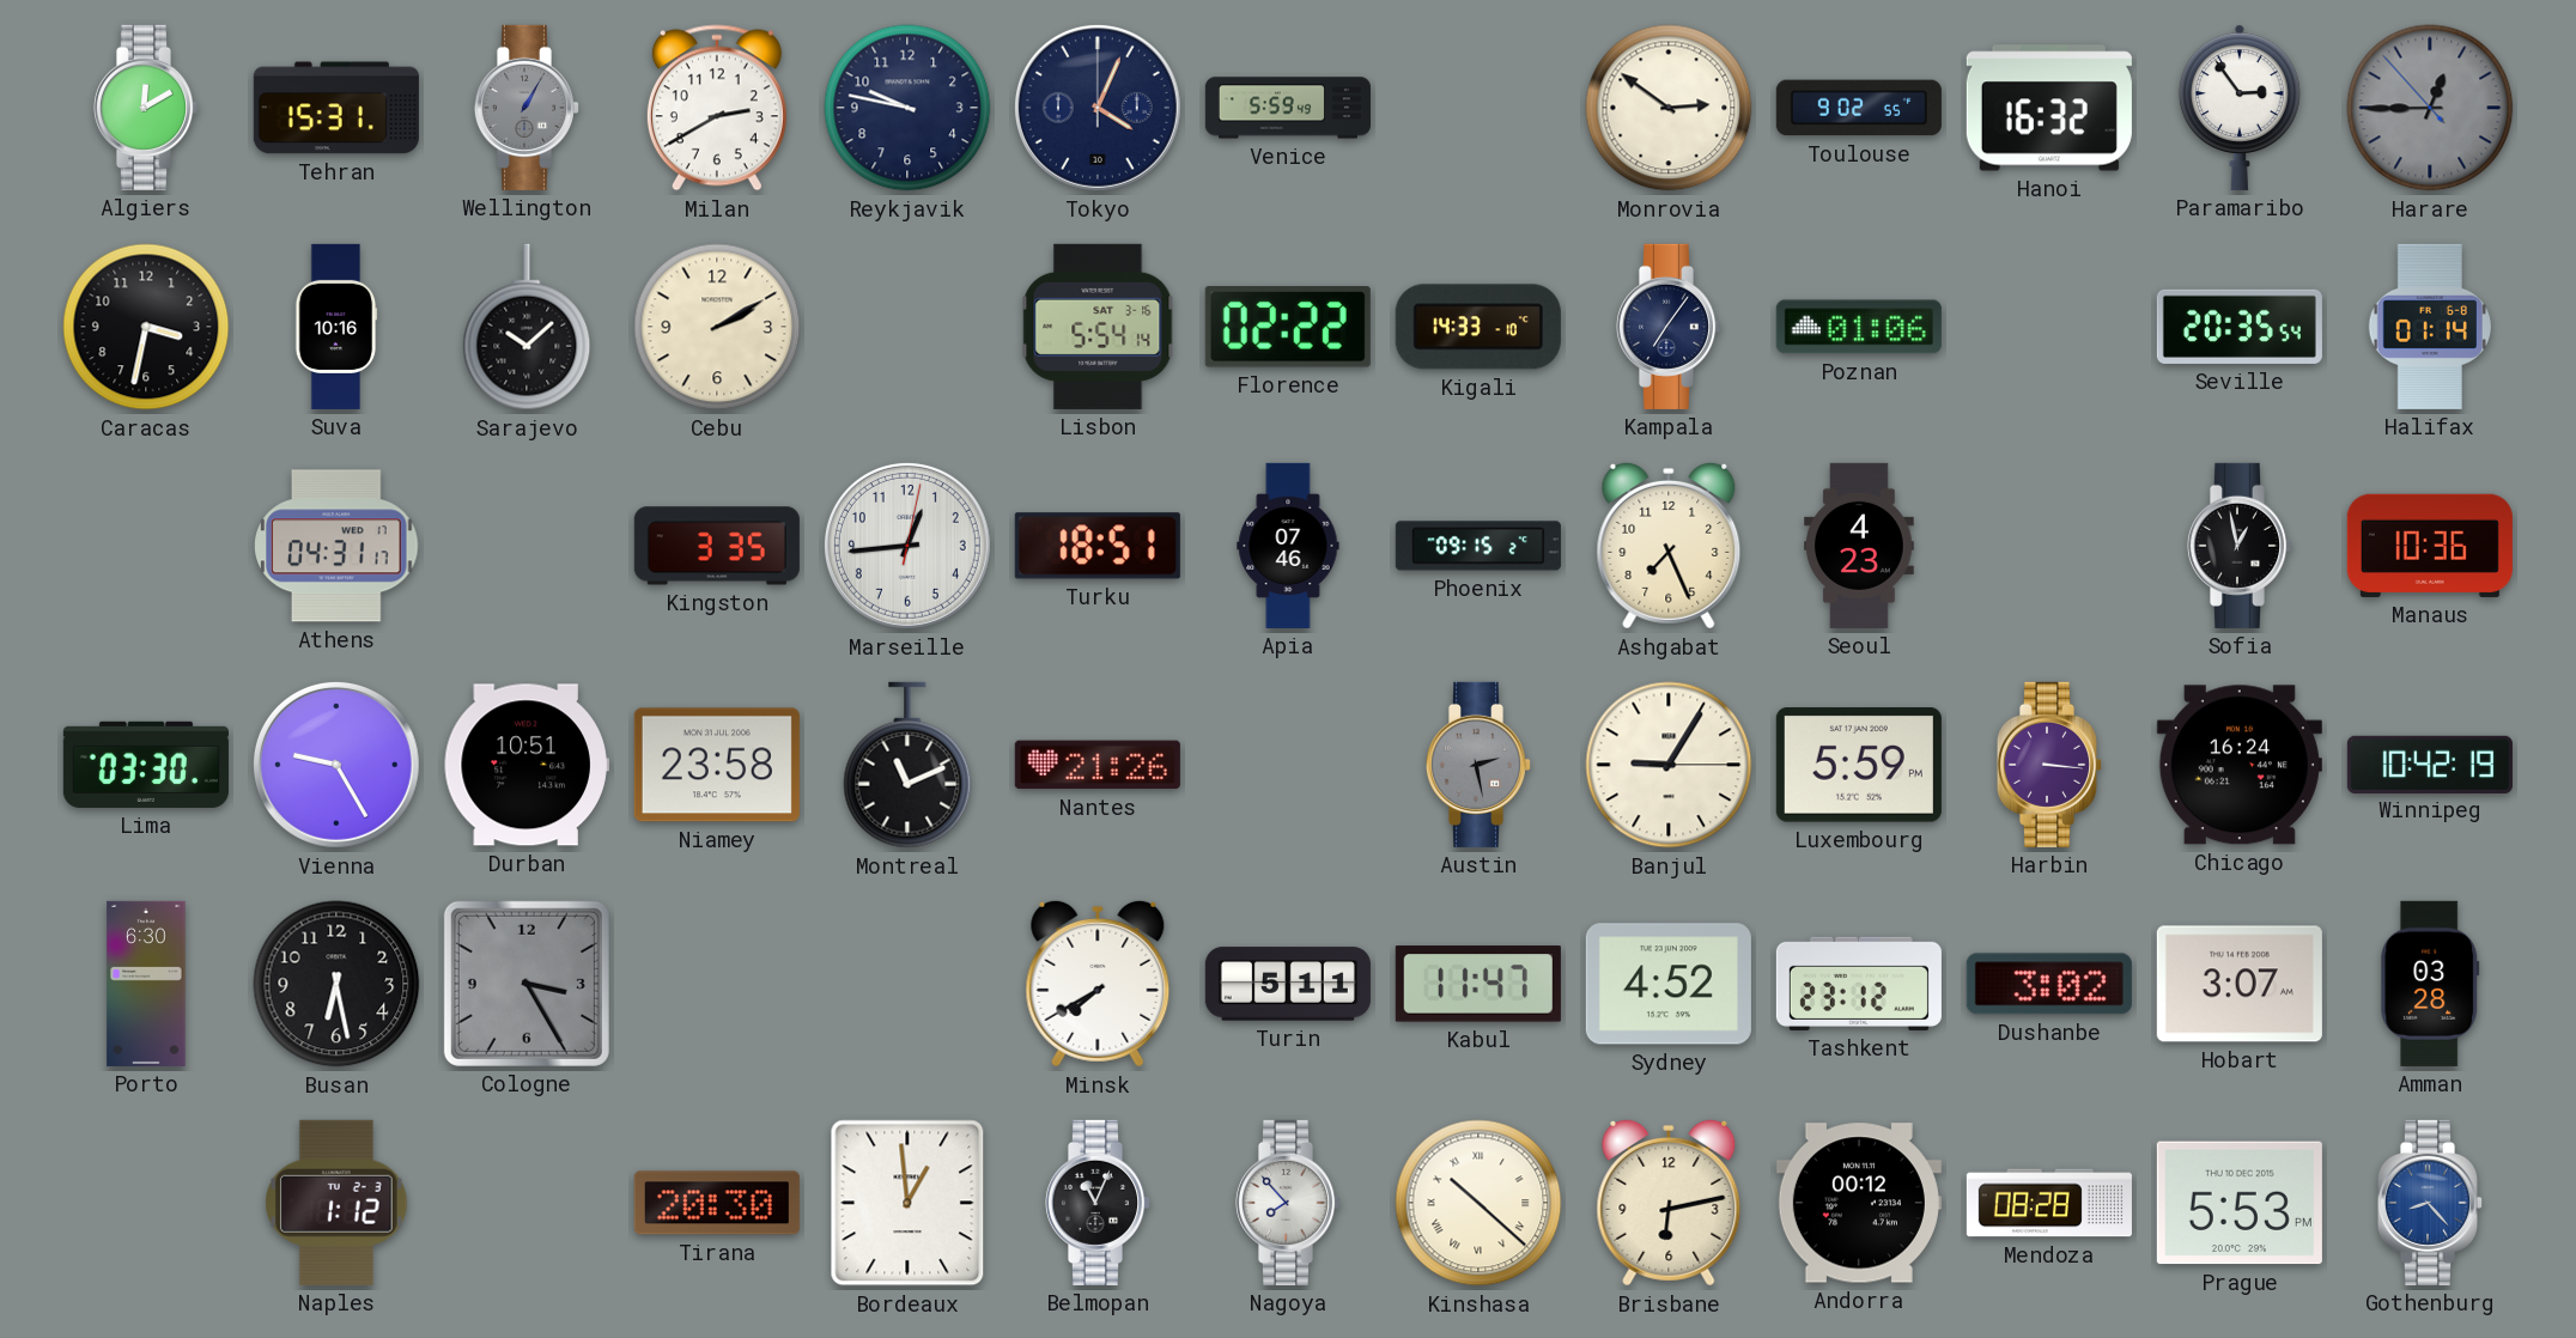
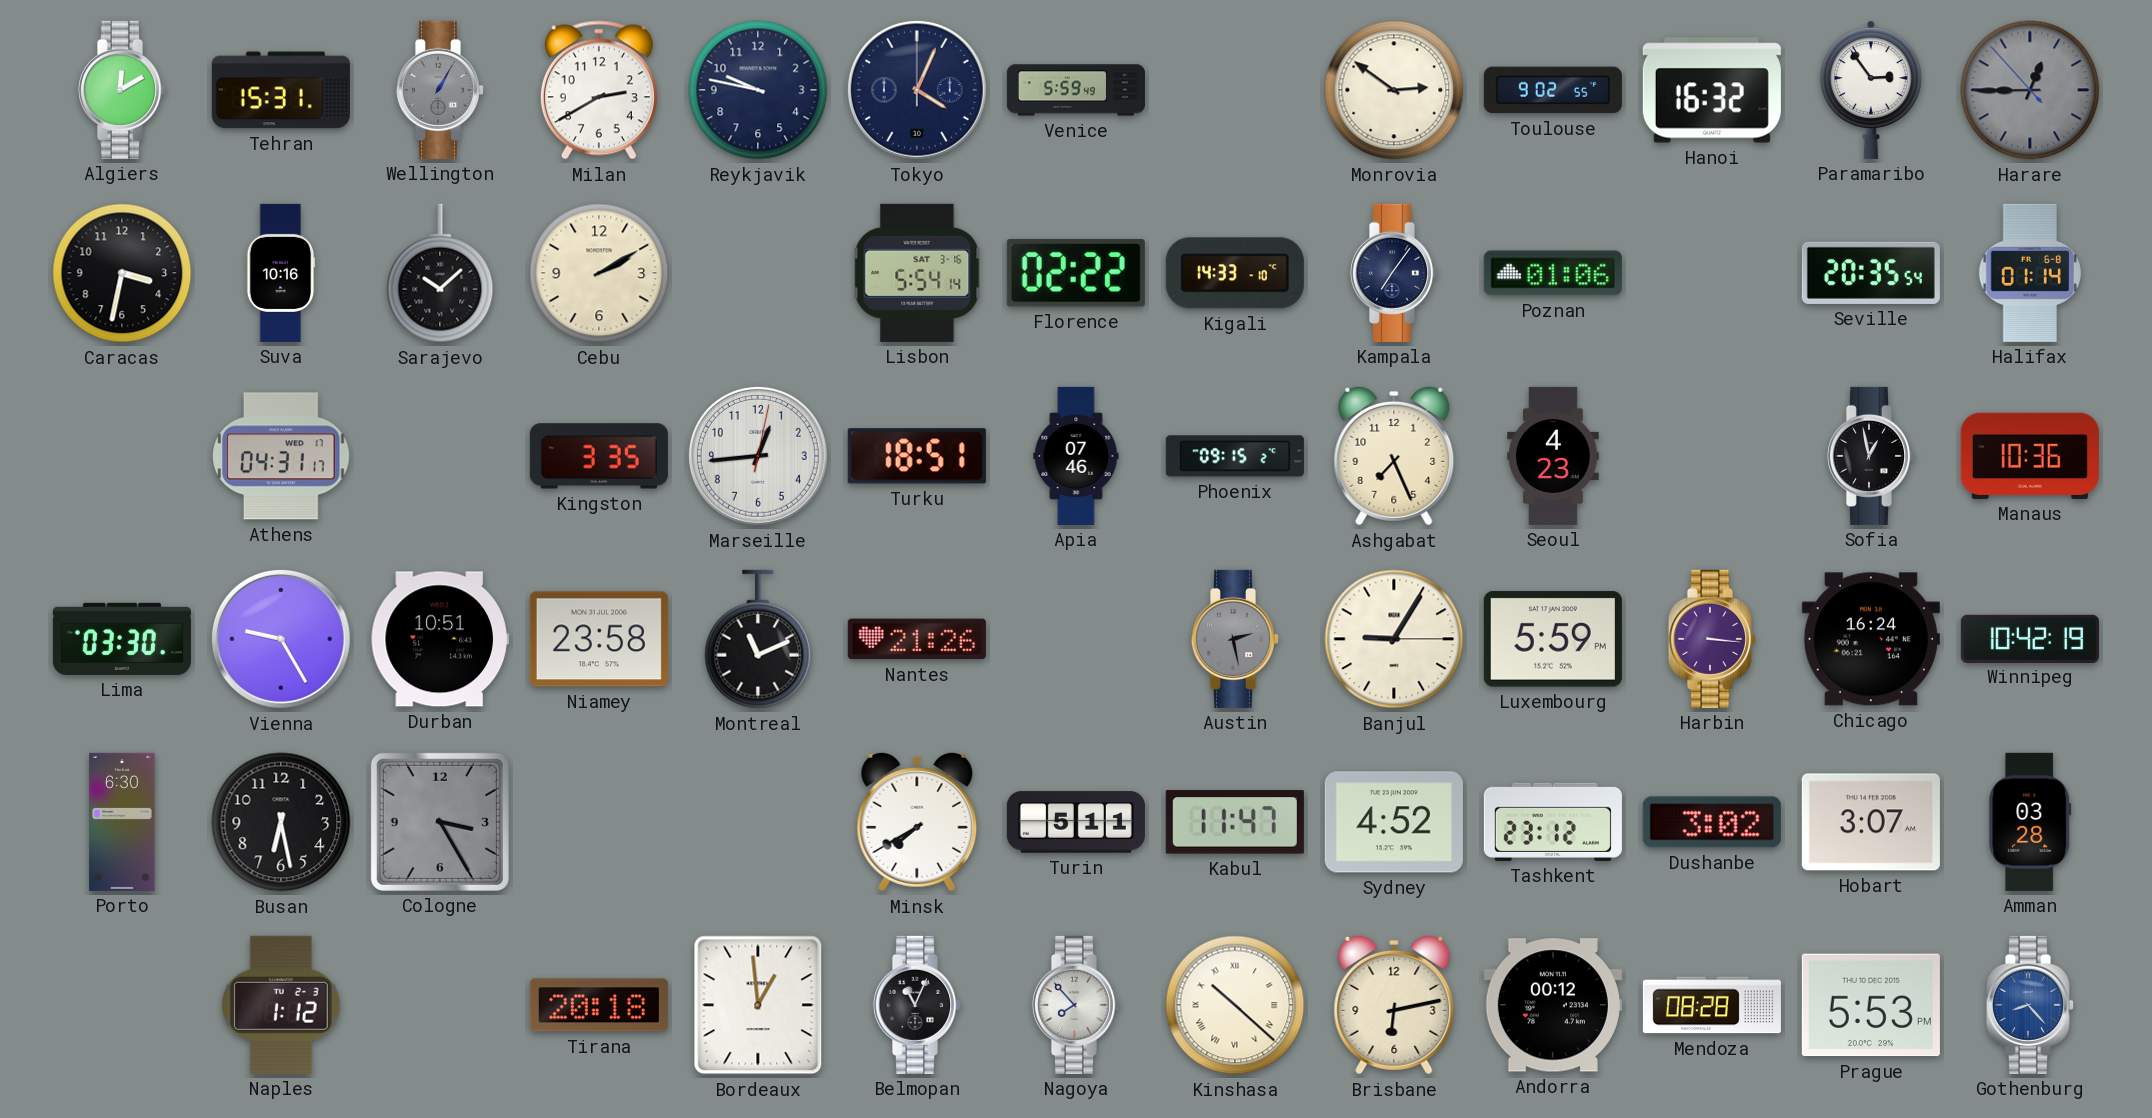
Tirana: 20:30 -> 20:18
